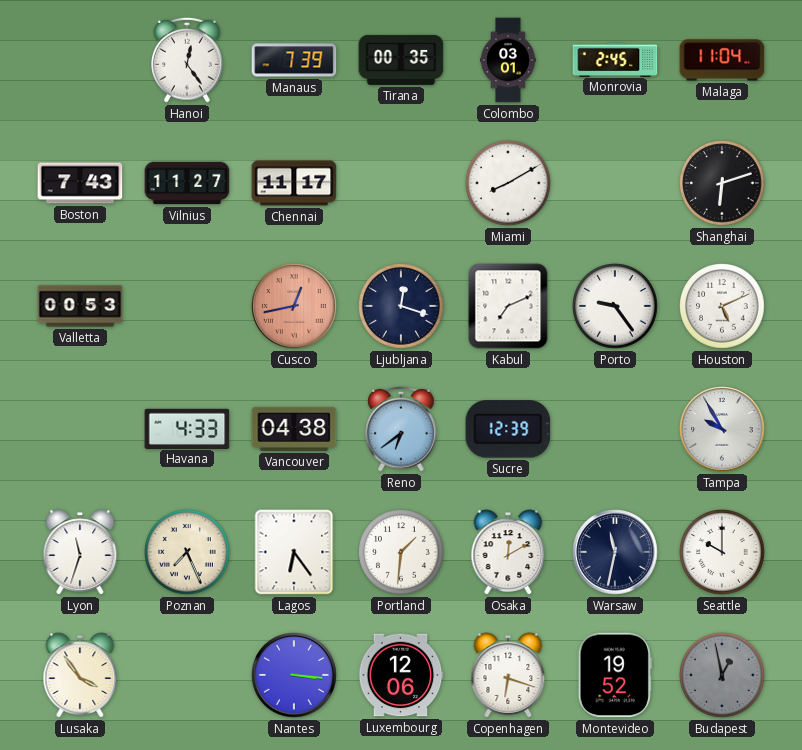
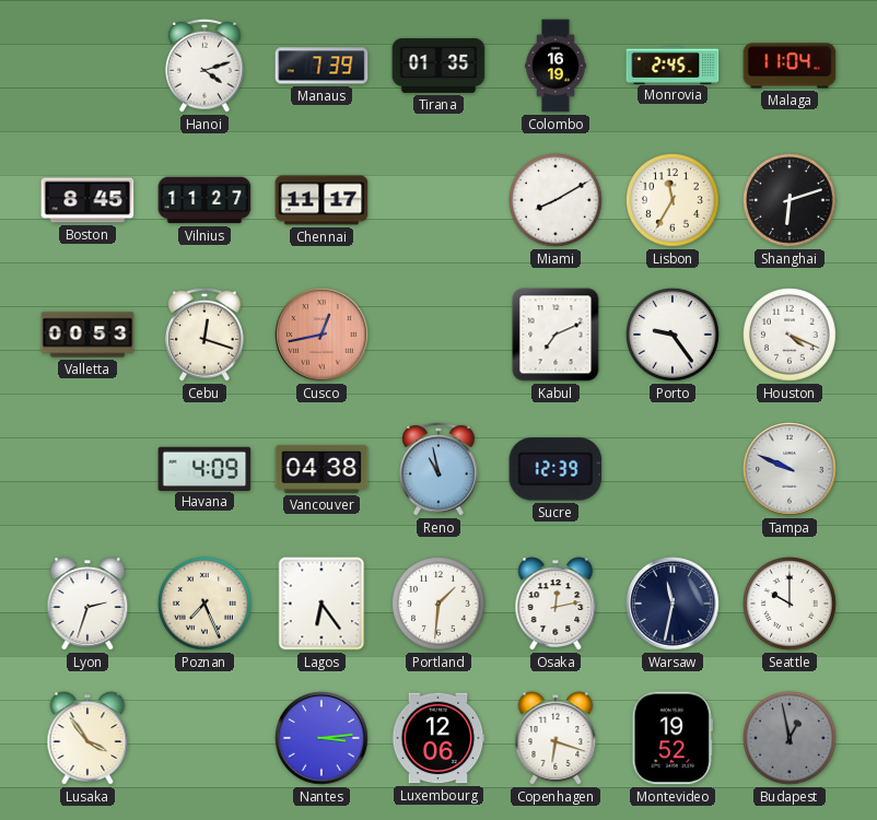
Hanoi: 12:24 -> 4:12
Tirana: 00:35 -> 01:35
Colombo: 03:01 -> 16:19
Boston: 7:43 -> 8:45
Lisbon: none -> 11:35
Cebu: none -> 12:18
Ljubljana: 12:18 -> none
Houston: 5:11 -> 4:19
Havana: 4:33 -> 4:09
Reno: 6:39 -> 10:58
Tampa: 9:55 -> 9:49
Lyon: 11:33 -> 2:33
Osaka: 12:10 -> 12:13
Nantes: 3:16 -> 3:14
